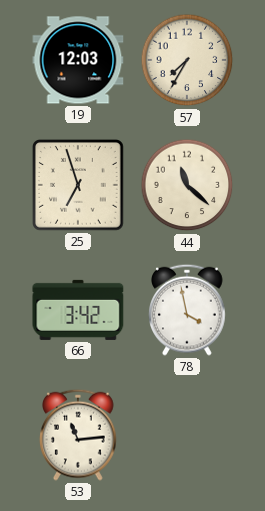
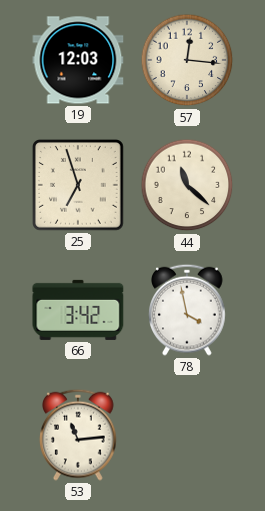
57: 7:35 -> 12:16
